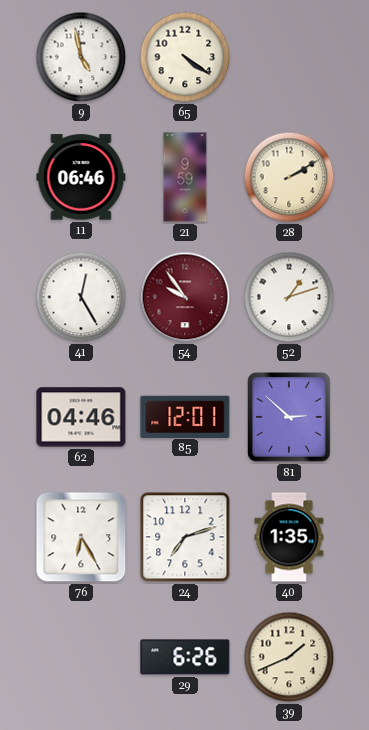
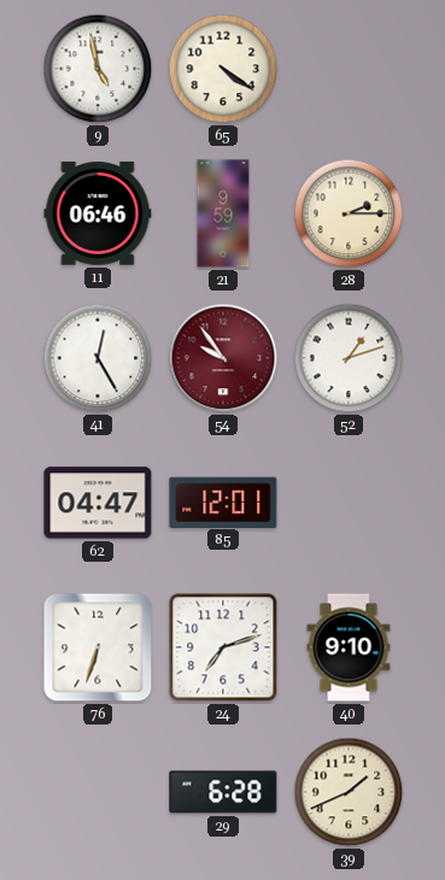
28: 2:10 -> 2:15
62: 04:46 -> 04:47
81: 2:52 -> none
76: 6:25 -> 6:33
40: 1:35 -> 9:10
29: 6:26 -> 6:28
